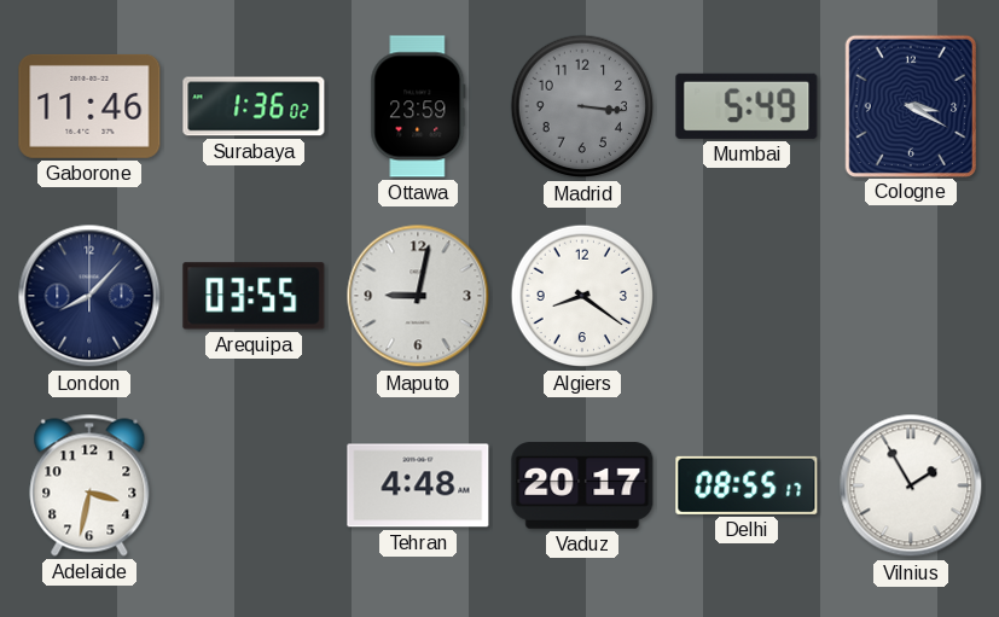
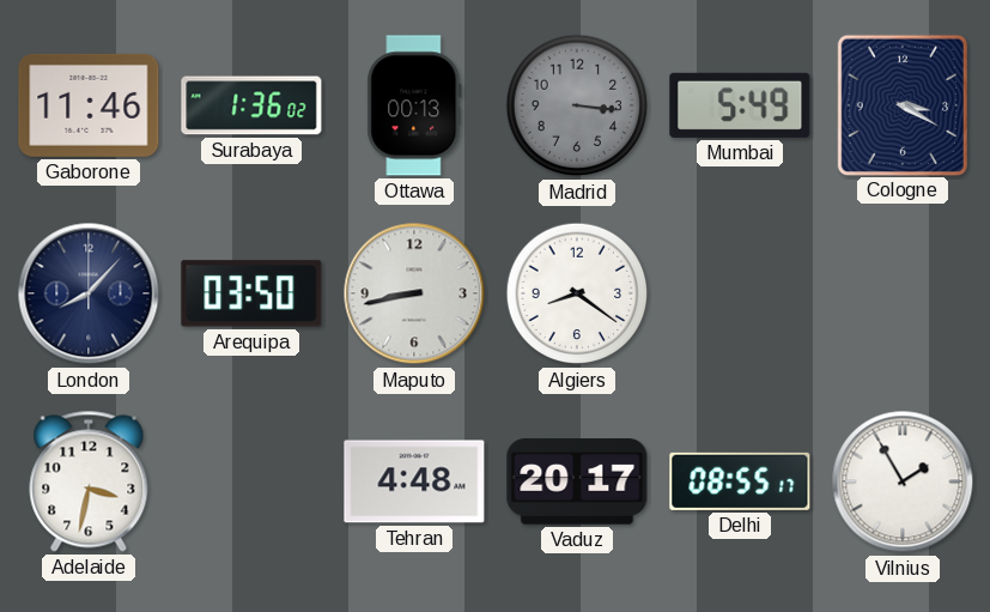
Ottawa: 23:59 -> 00:13
Arequipa: 03:55 -> 03:50
Maputo: 9:02 -> 8:43
